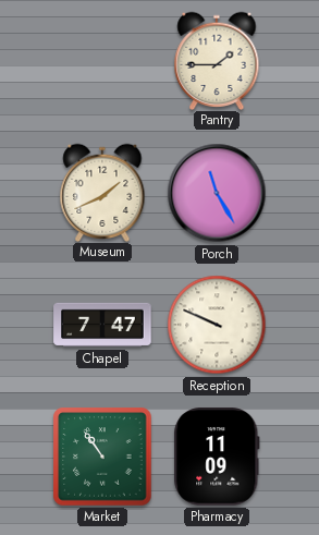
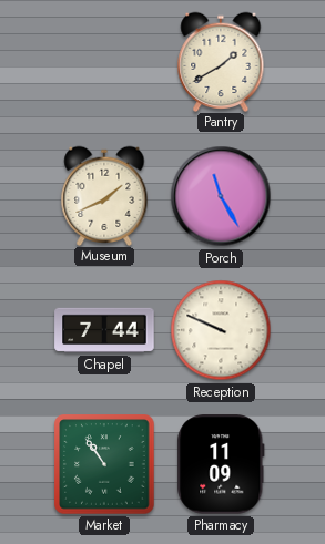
Pantry: 1:45 -> 1:40
Chapel: 7:47 -> 7:44
